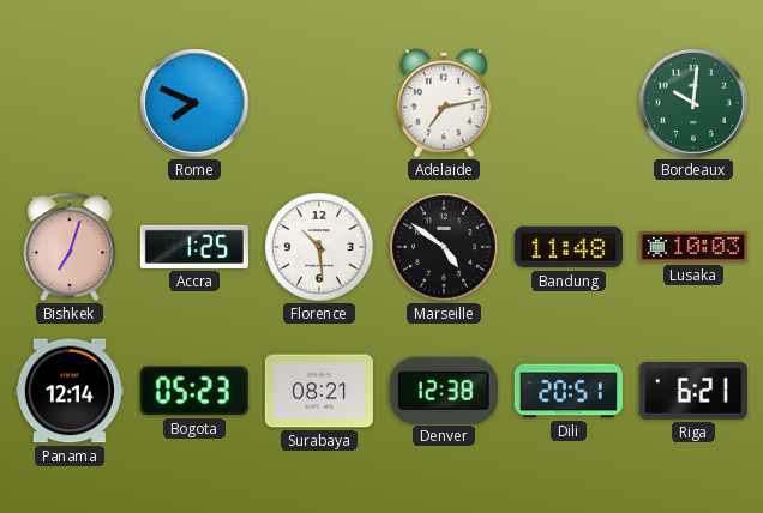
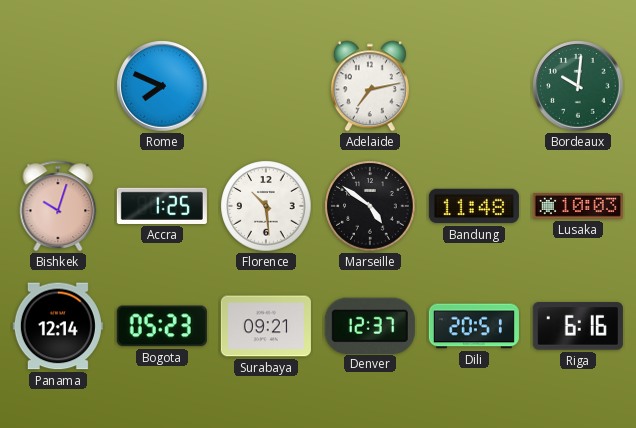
Bishkek: 7:03 -> 10:03
Surabaya: 08:21 -> 09:21
Denver: 12:38 -> 12:37
Riga: 6:21 -> 6:16
